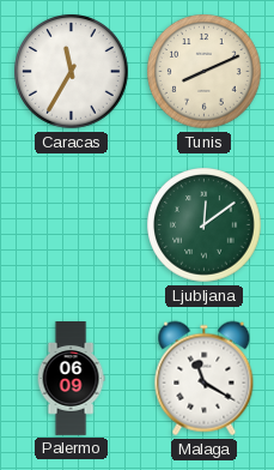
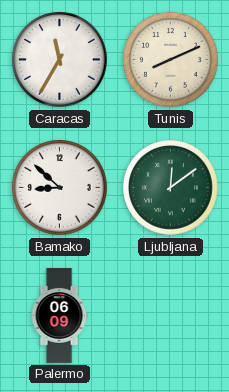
Bamako: none -> 8:52
Malaga: 11:20 -> none
